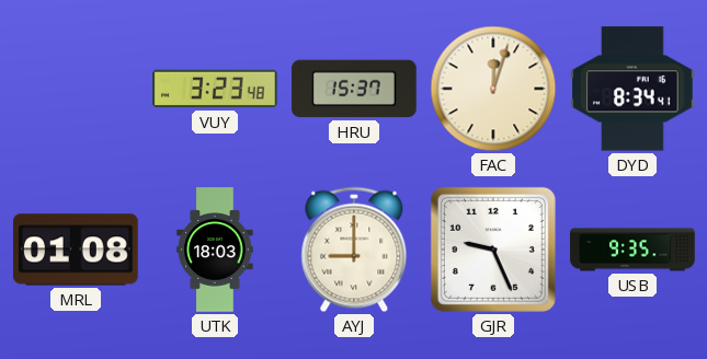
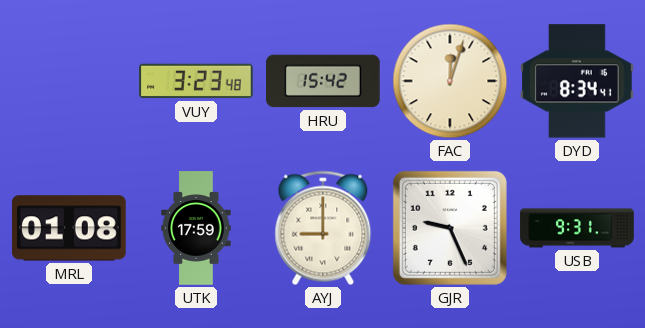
HRU: 15:37 -> 15:42
UTK: 18:03 -> 17:59
USB: 9:35 -> 9:31
